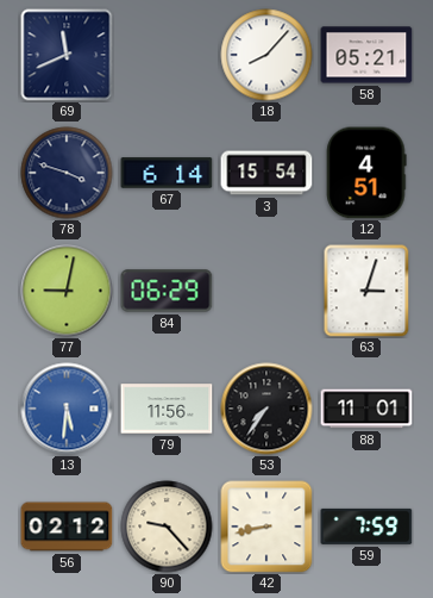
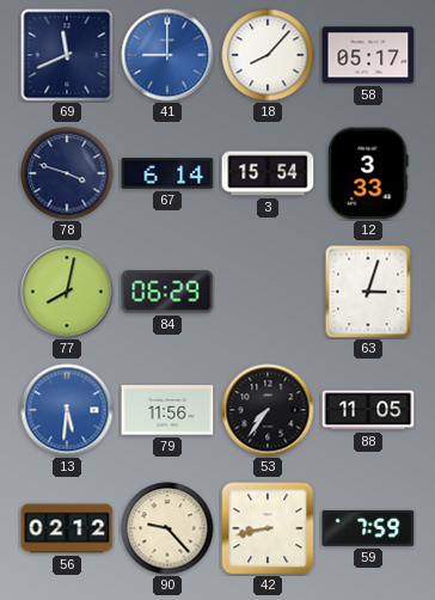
41: none -> 9:00
58: 05:21 -> 05:17
12: 4:51 -> 3:33
77: 9:02 -> 8:02
88: 11:01 -> 11:05
